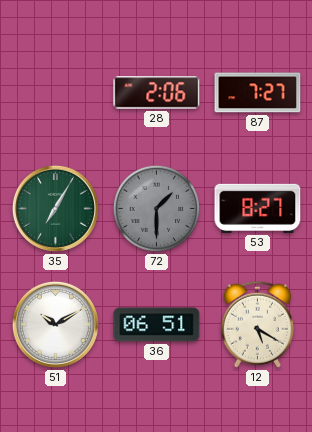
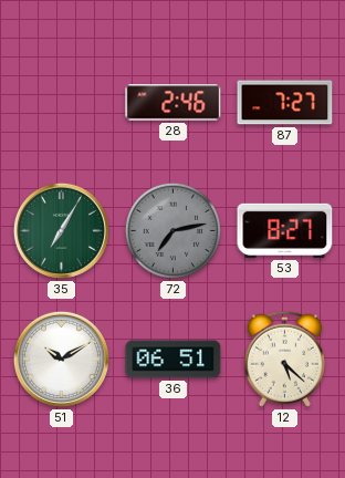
28: 2:06 -> 2:46
72: 1:30 -> 7:13
12: 5:20 -> 5:22
